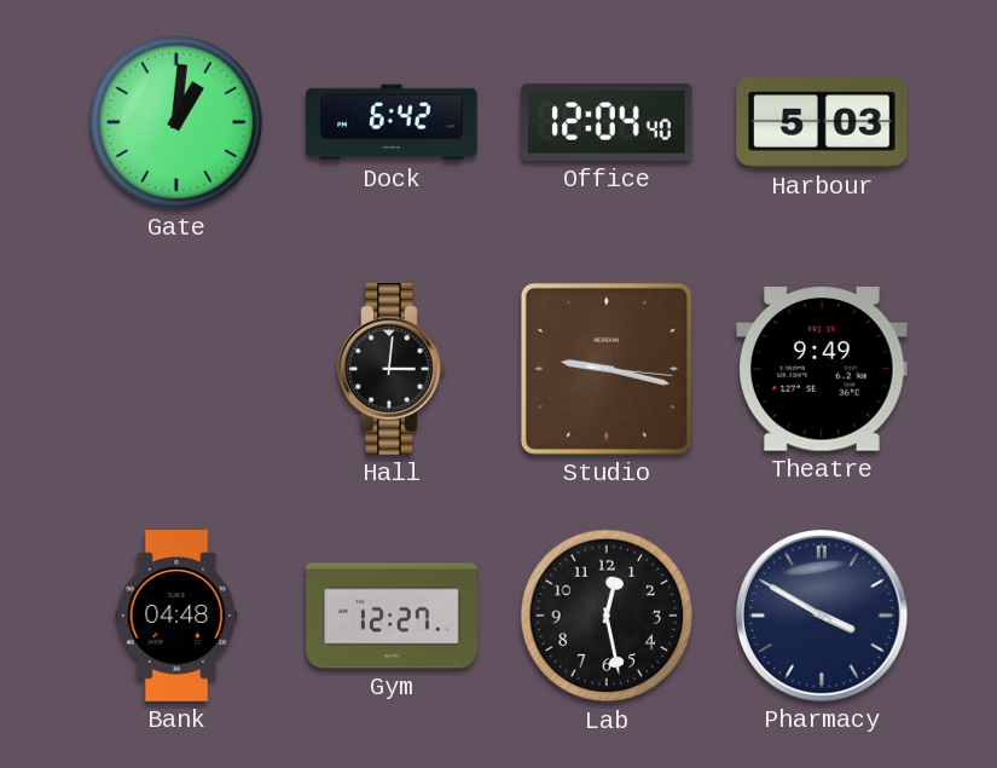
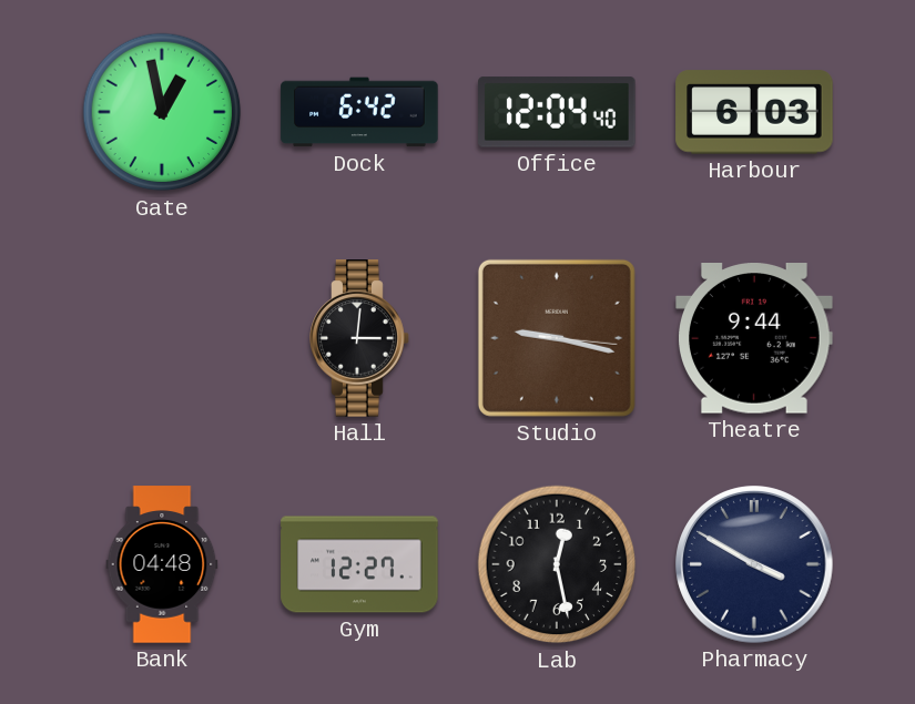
Gate: 1:01 -> 12:58
Harbour: 5:03 -> 6:03
Theatre: 9:49 -> 9:44
